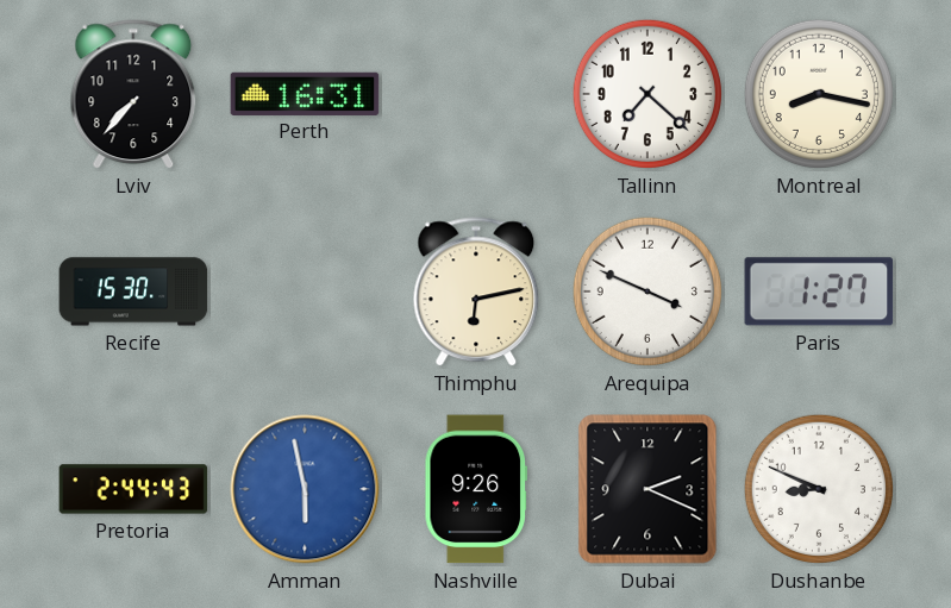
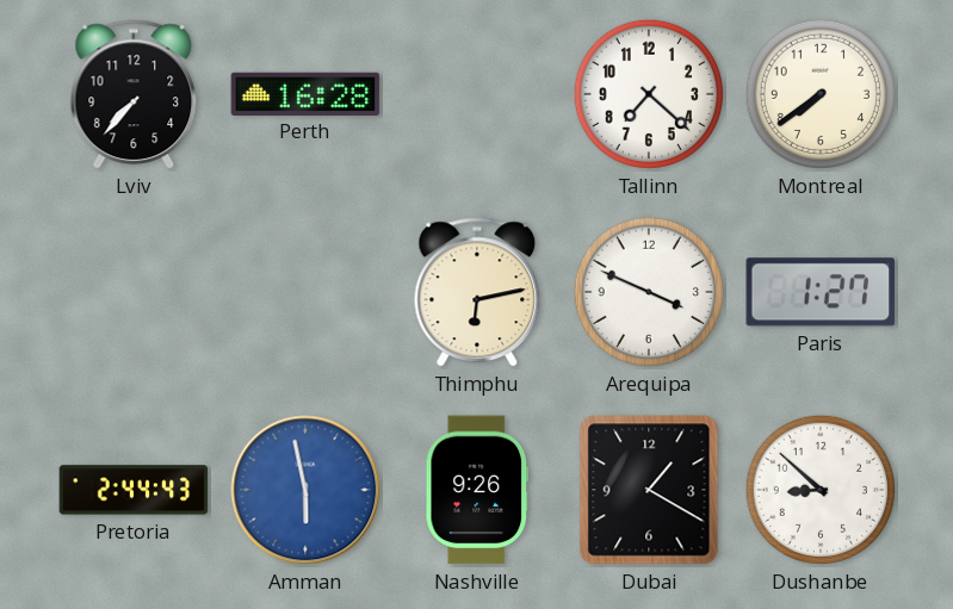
Perth: 16:31 -> 16:28
Montreal: 8:17 -> 7:39
Recife: 15:30 -> none
Dubai: 2:19 -> 1:20
Dushanbe: 8:49 -> 8:52
